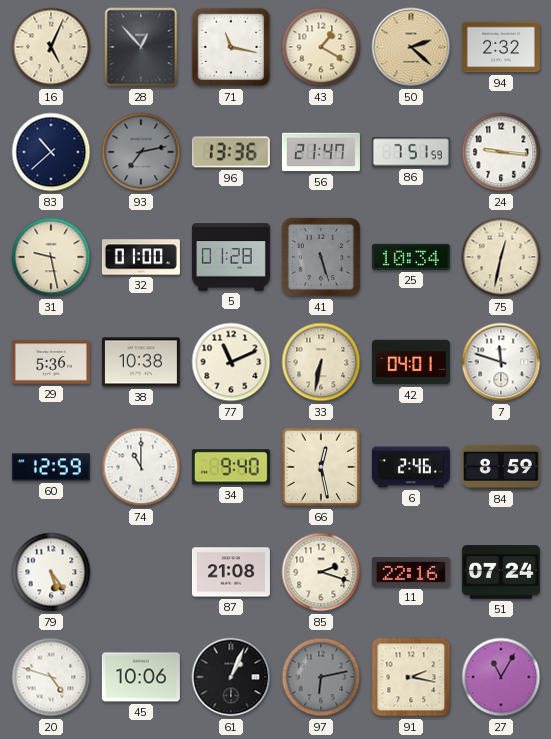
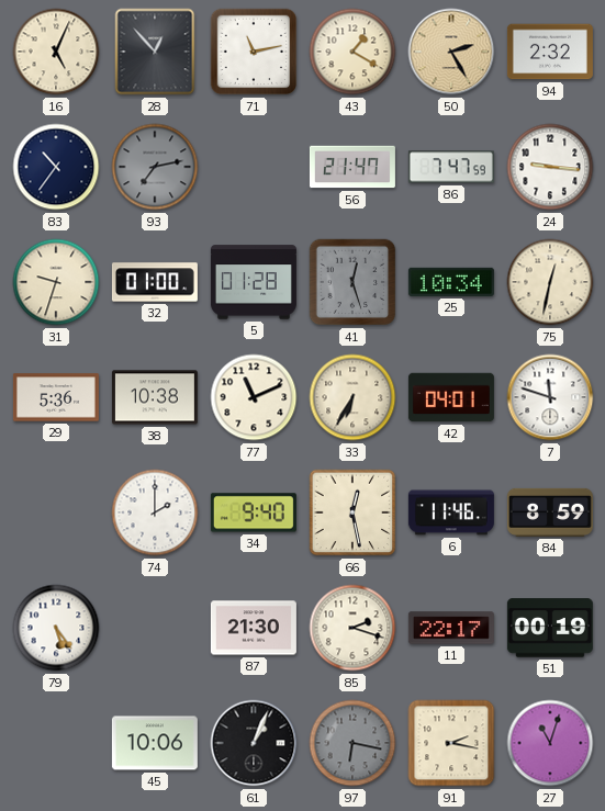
71: 11:17 -> 11:13
50: 2:22 -> 2:25
83: 10:38 -> 10:36
96: 13:36 -> none
86: 7:51 -> 7:47
31: 9:28 -> 9:33
41: 5:27 -> 12:27
33: 6:32 -> 6:35
60: 12:59 -> none
74: 11:00 -> 2:00
6: 2:46 -> 11:46
87: 21:08 -> 21:30
11: 22:16 -> 22:17
51: 07:24 -> 00:19
20: 4:48 -> none
97: 6:13 -> 6:17
27: 11:05 -> 11:03
